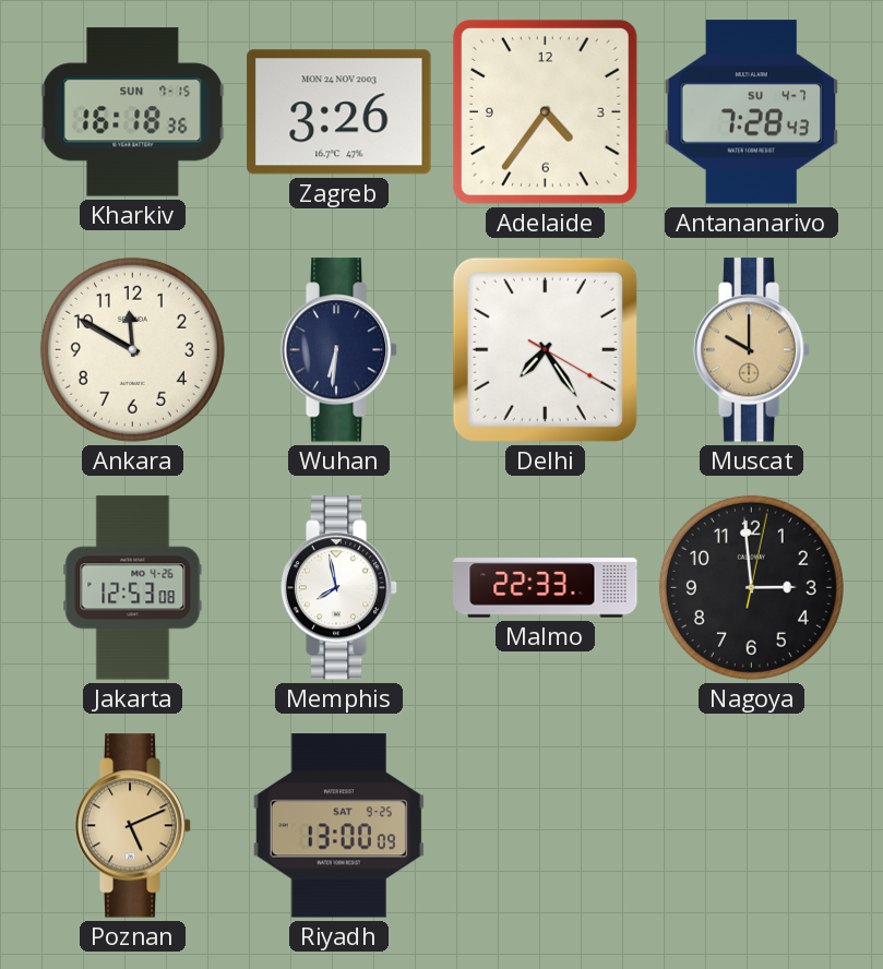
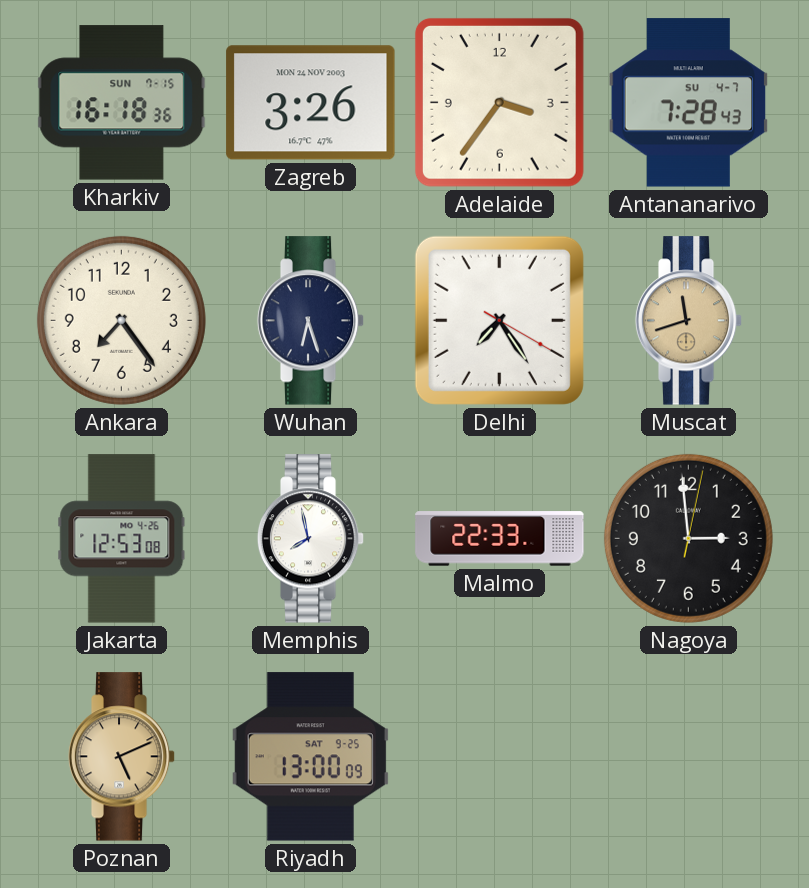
Adelaide: 4:36 -> 3:36
Ankara: 11:50 -> 7:24
Wuhan: 6:31 -> 6:27
Muscat: 10:00 -> 11:42
